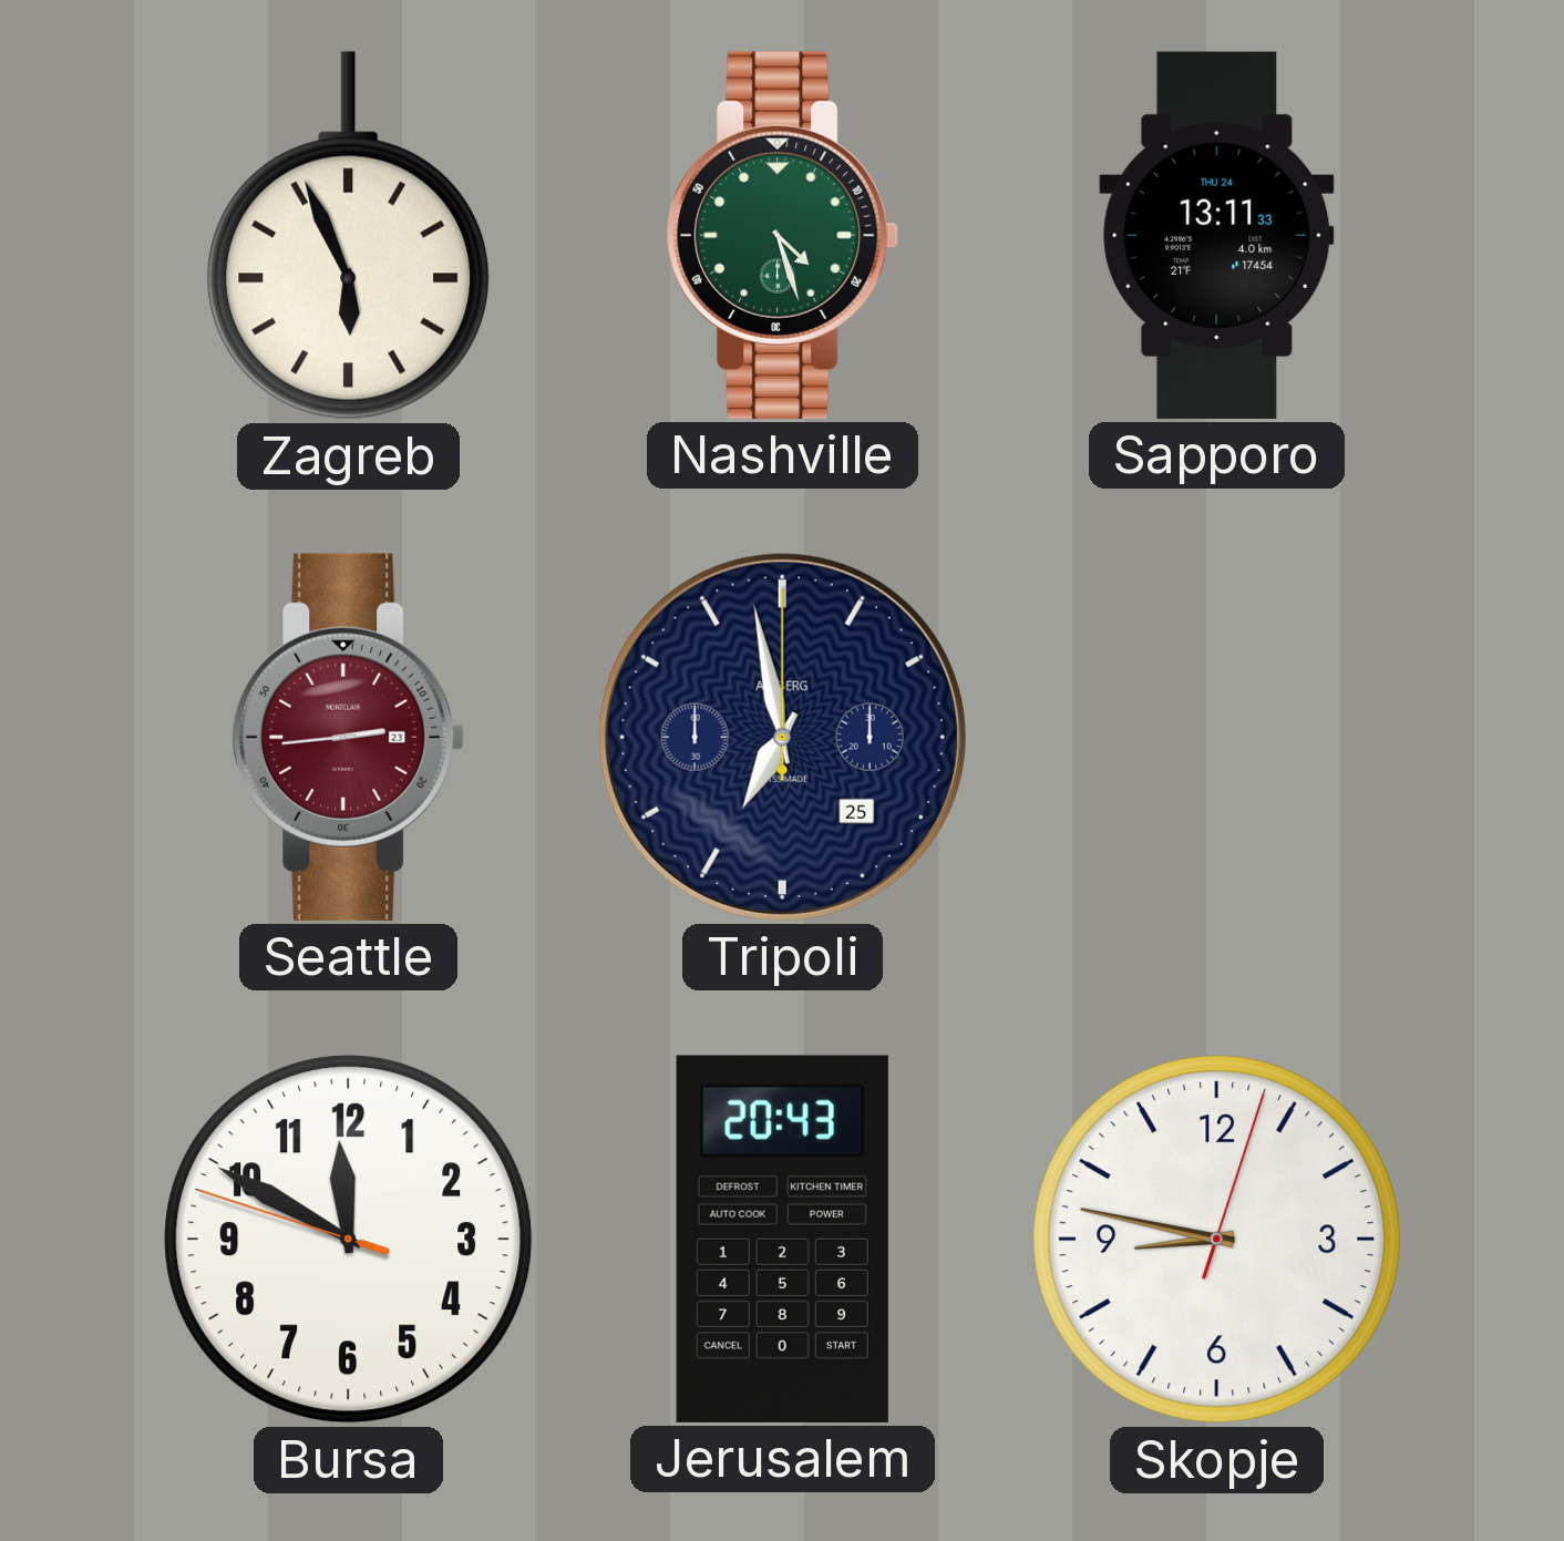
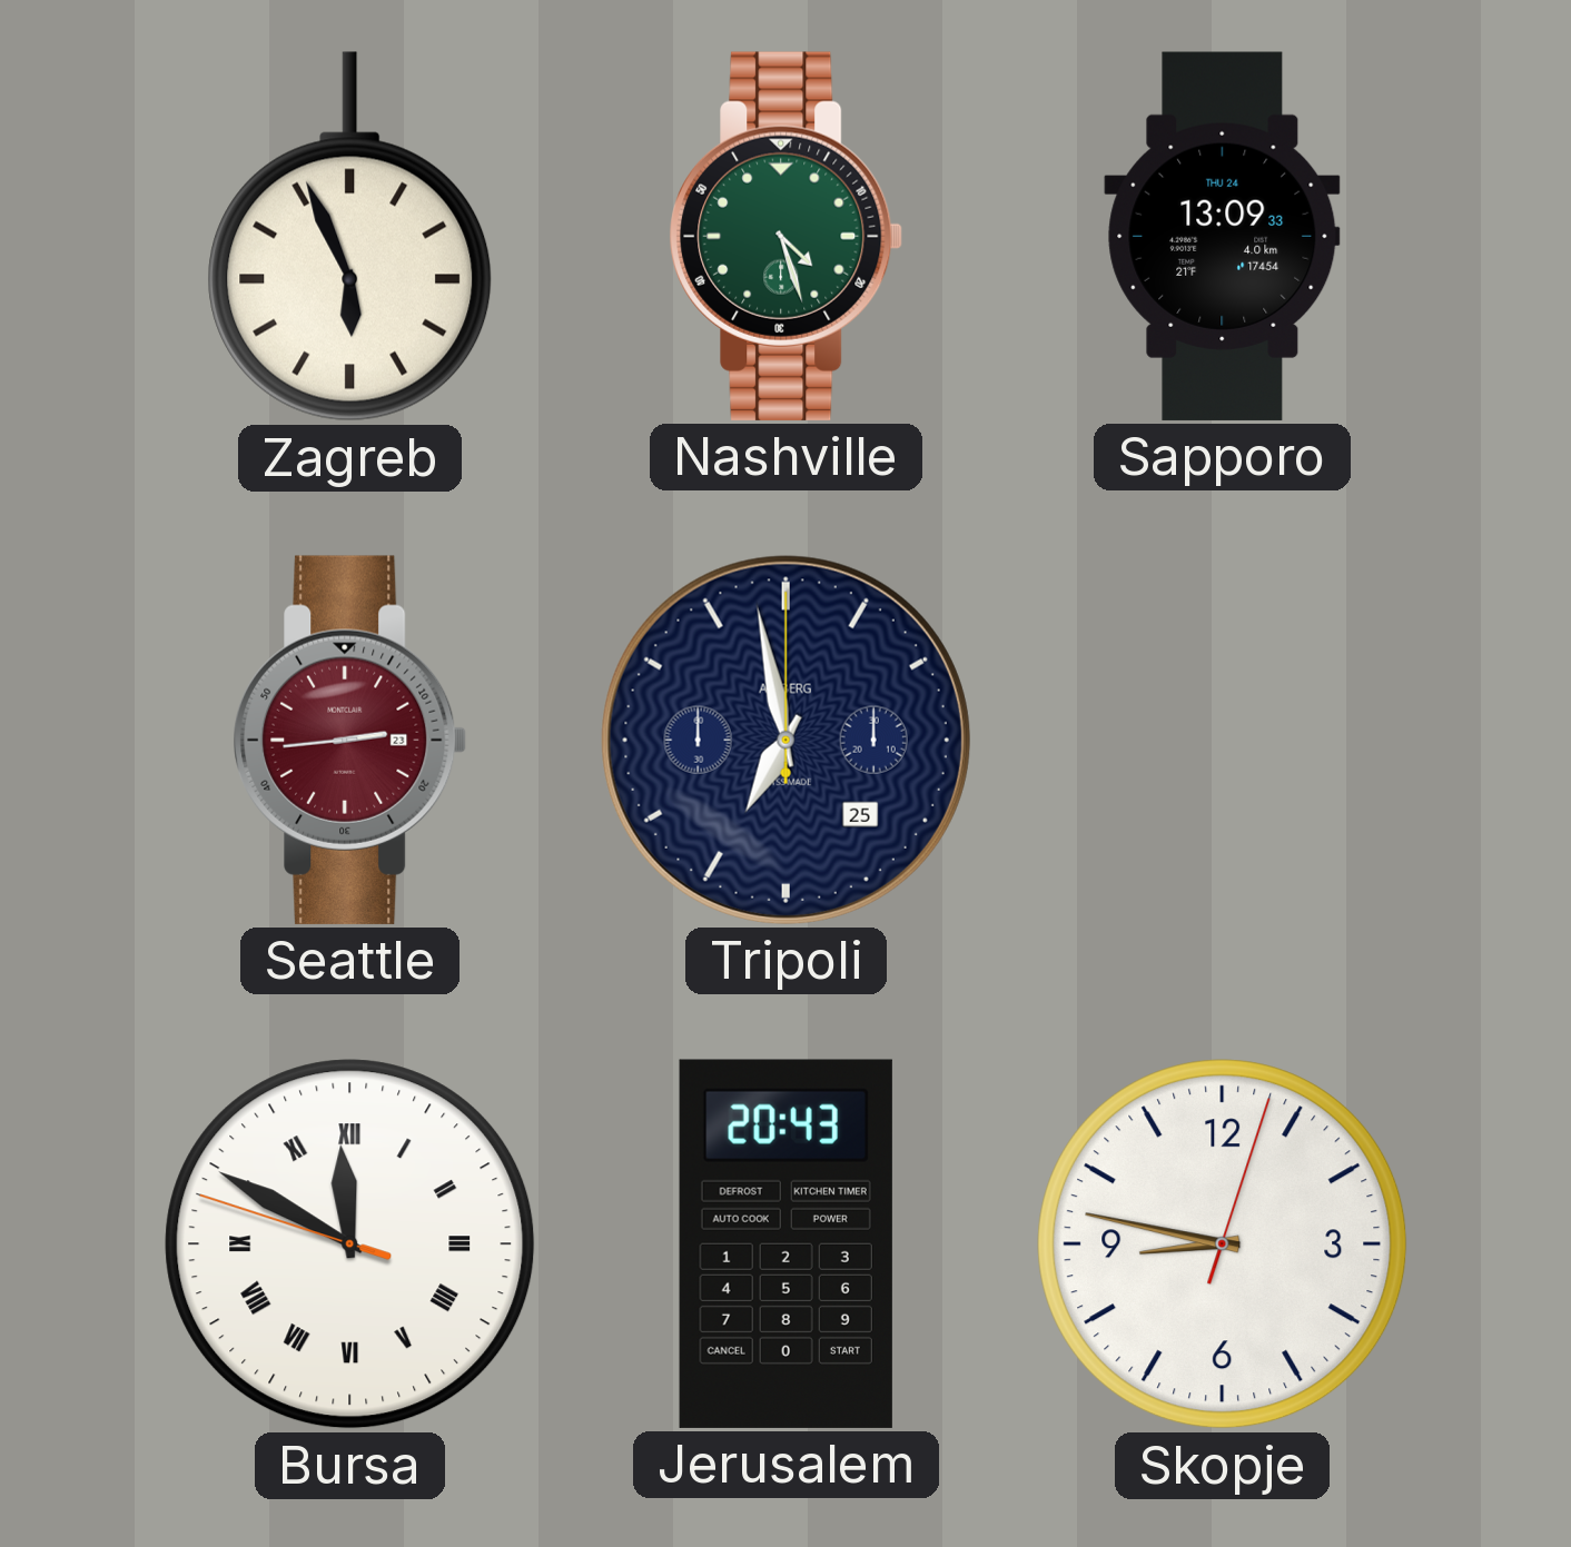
Sapporo: 13:11 -> 13:09
Bursa numerals: Arabic -> Roman
